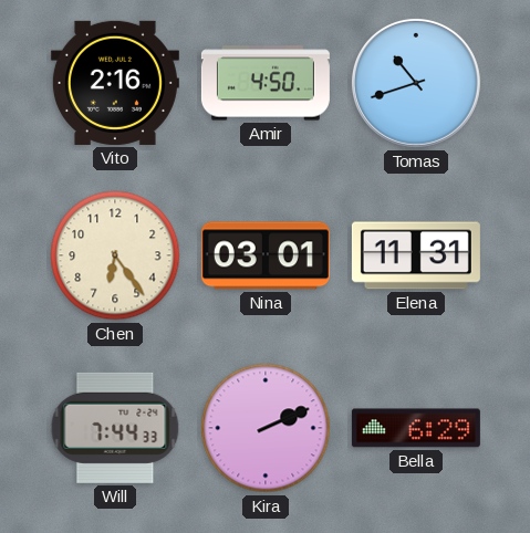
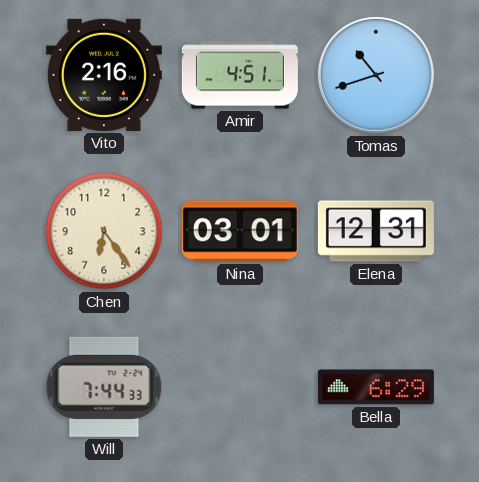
Amir: 4:50 -> 4:51
Elena: 11:31 -> 12:31
Kira: 2:11 -> none
